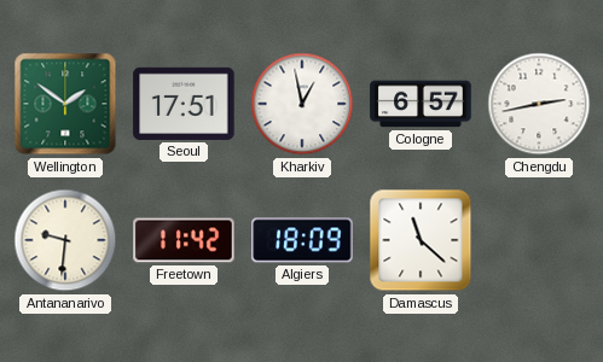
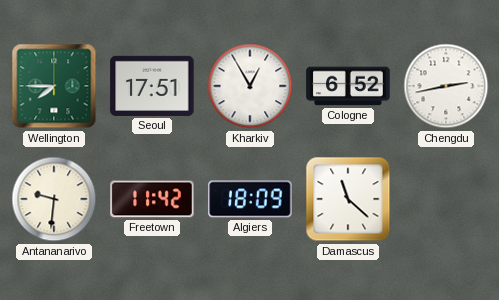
Wellington: 1:51 -> 7:45
Kharkiv: 12:58 -> 12:55
Cologne: 6:57 -> 6:52
